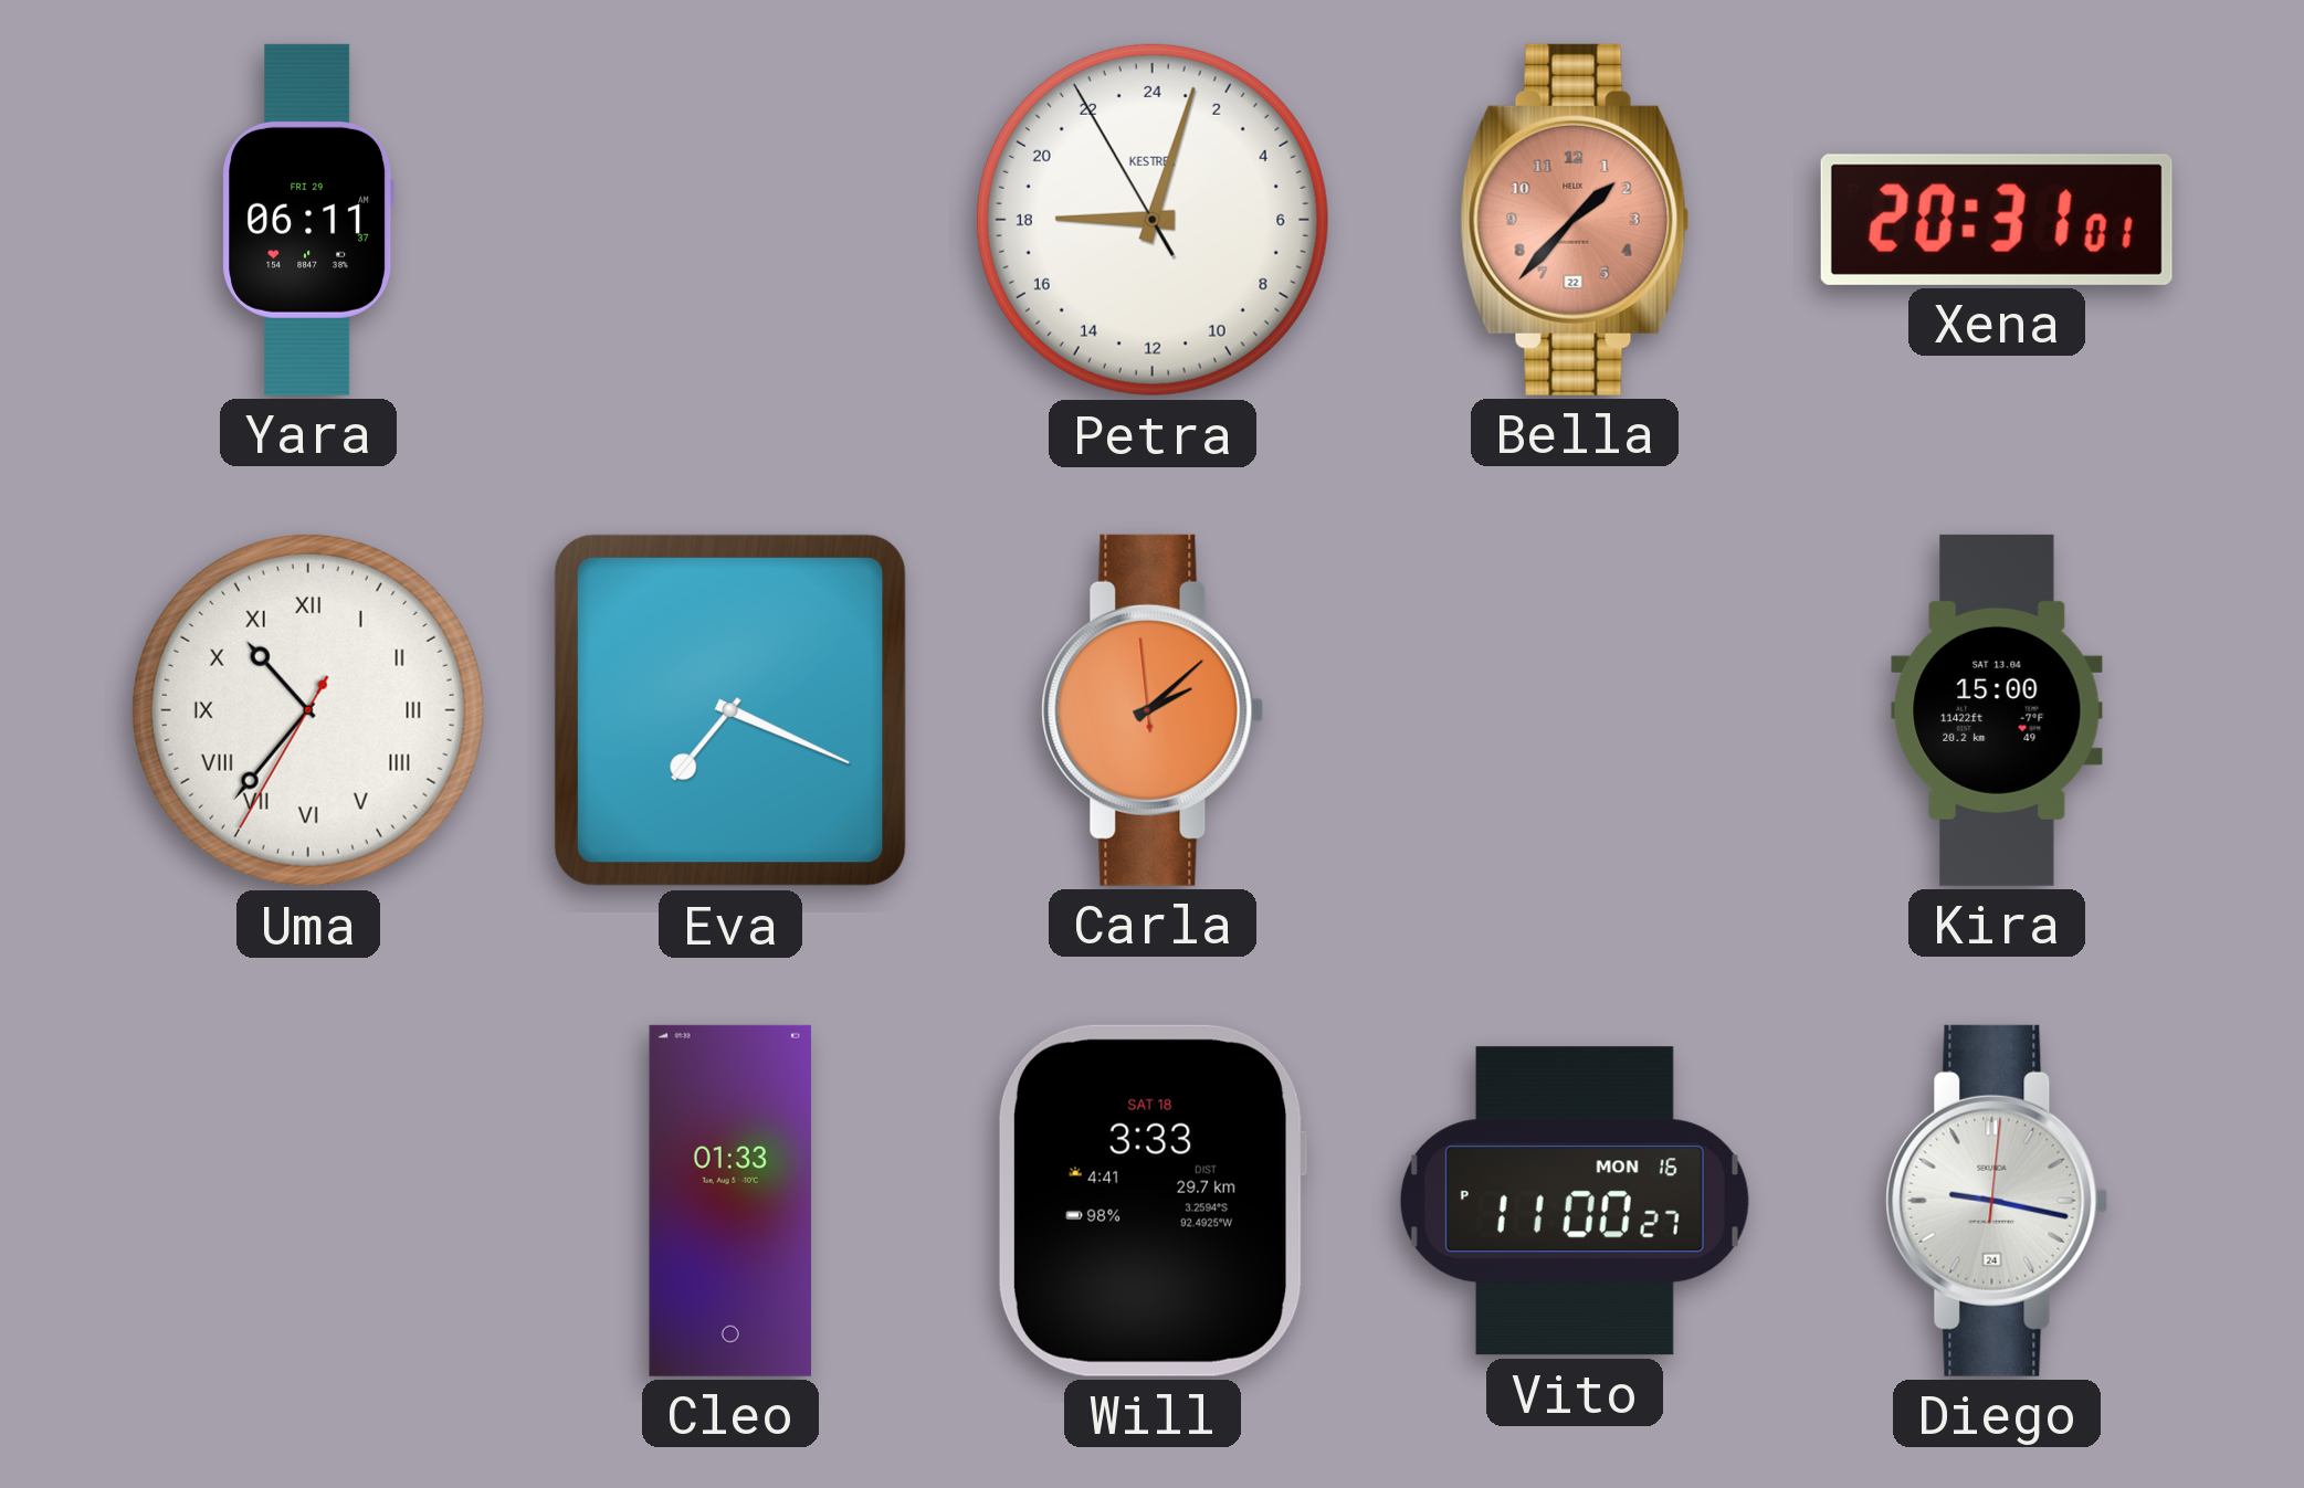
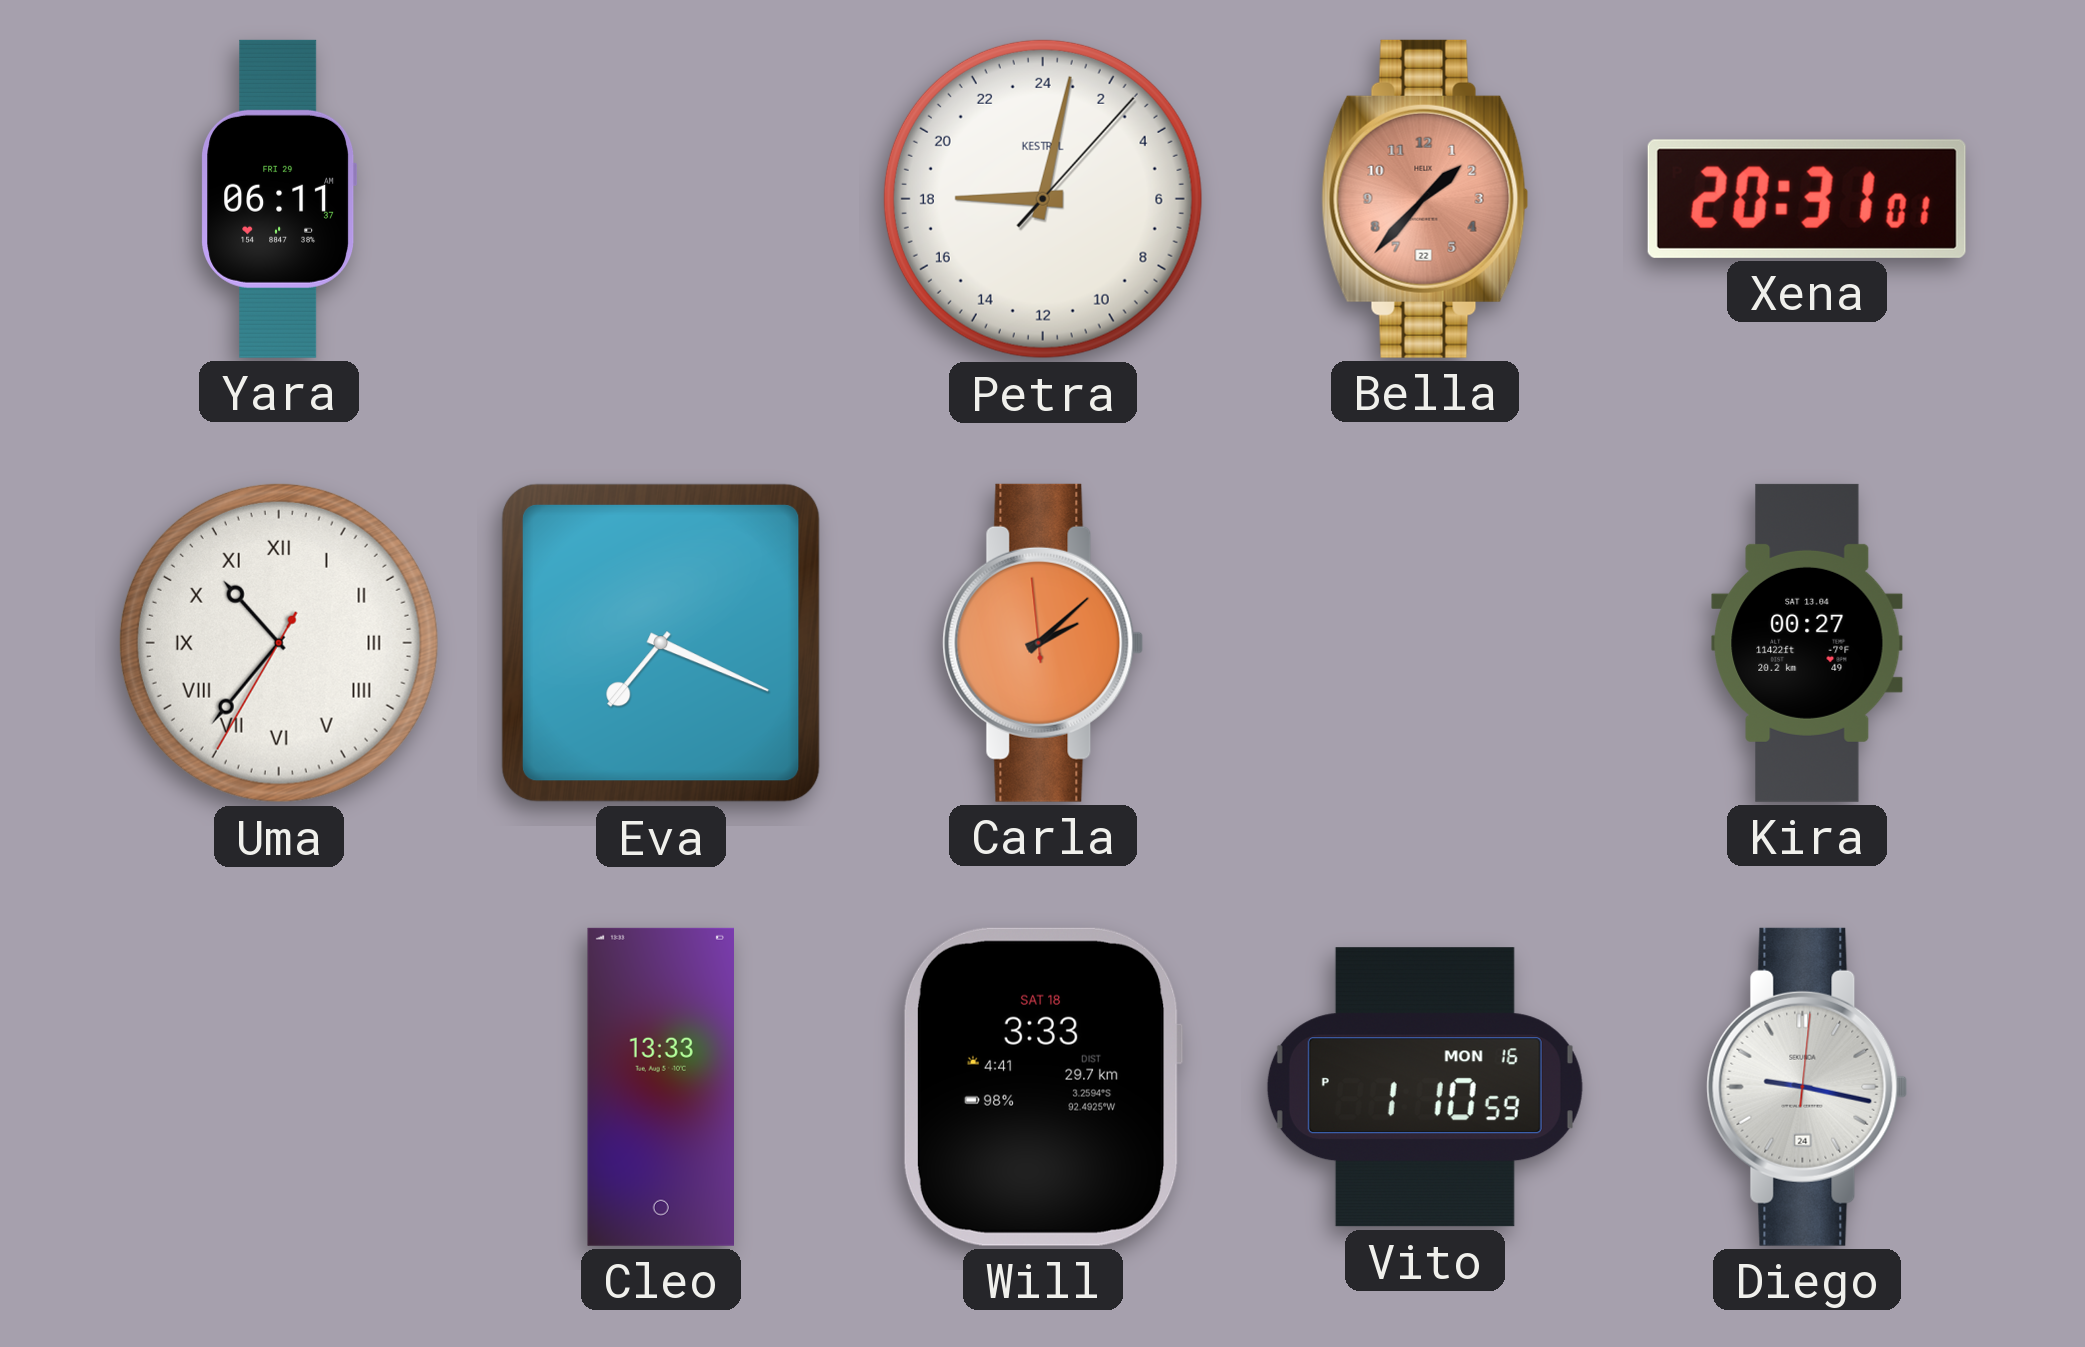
Petra: 18:02:55 -> 18:02:07
Kira: 15:00 -> 00:27
Cleo: 01:33 -> 13:33
Vito: 11:00 -> 1:10
